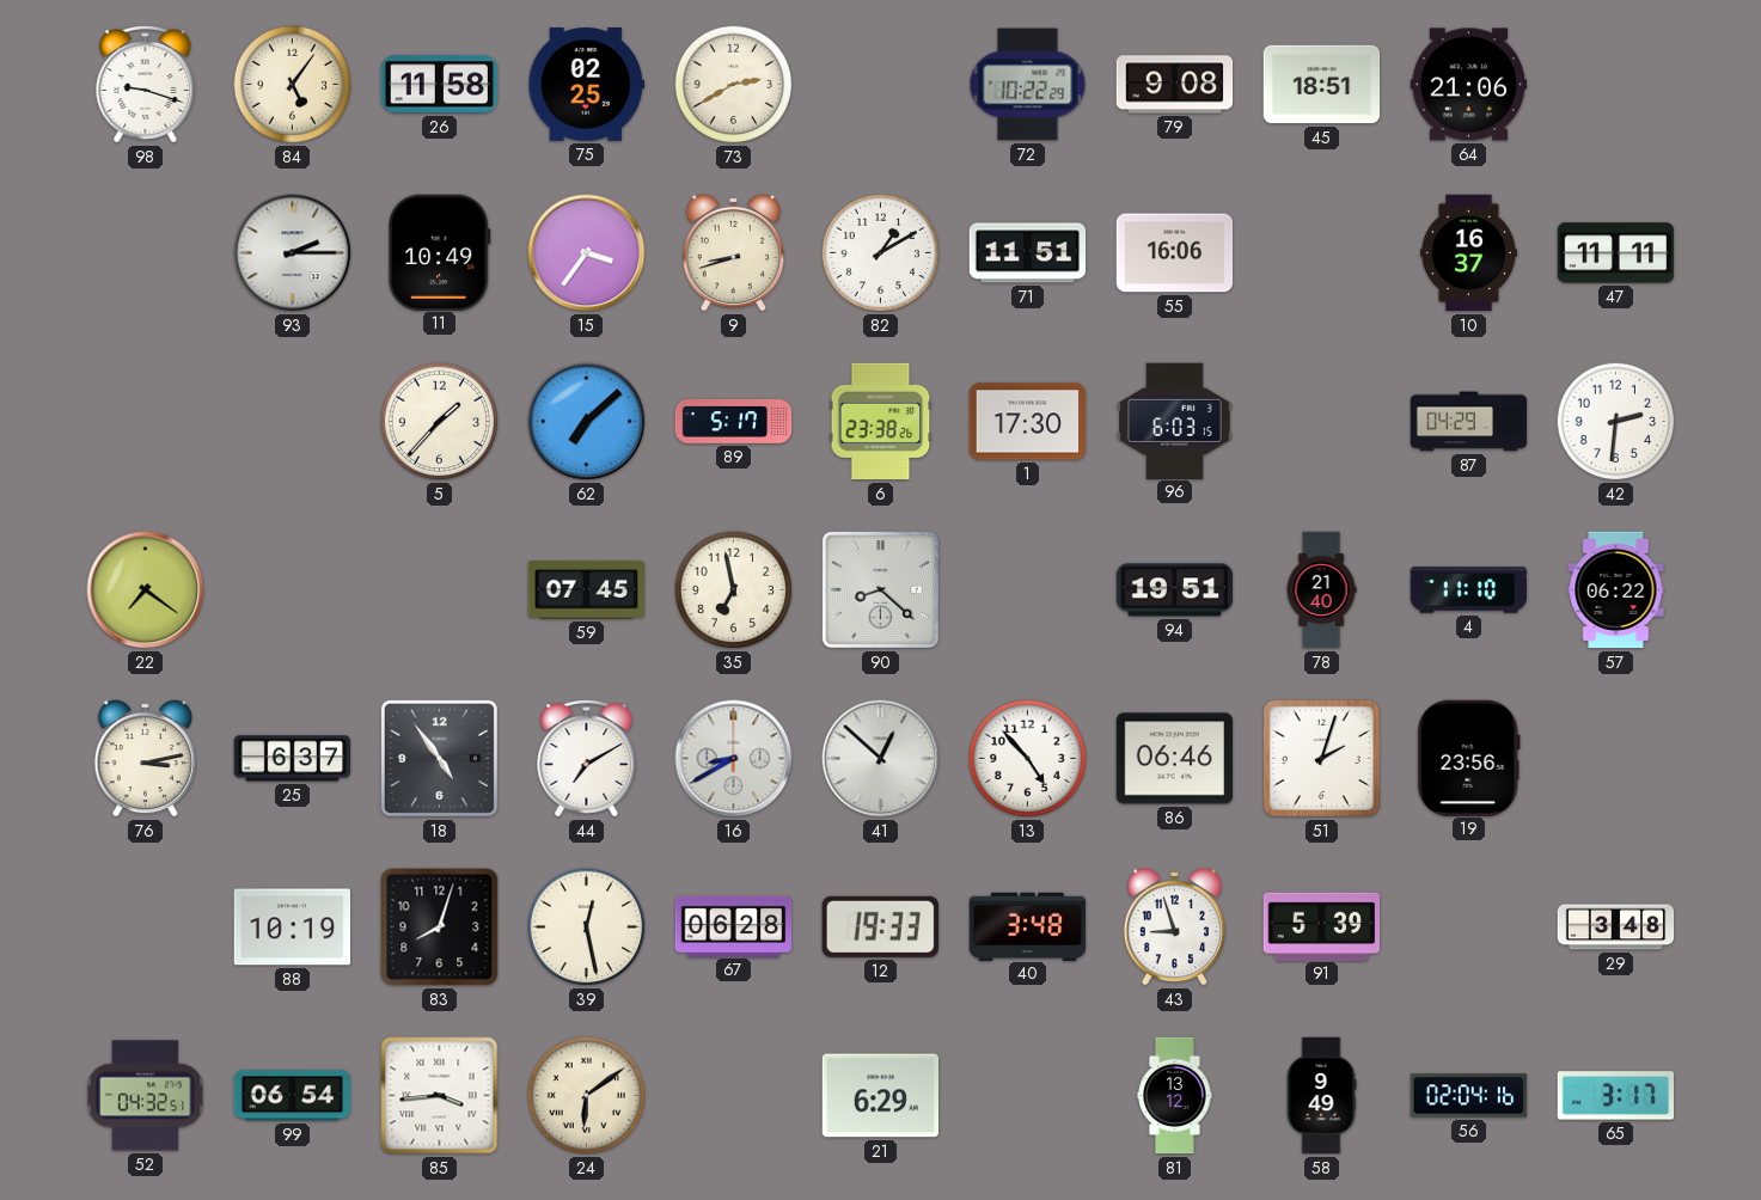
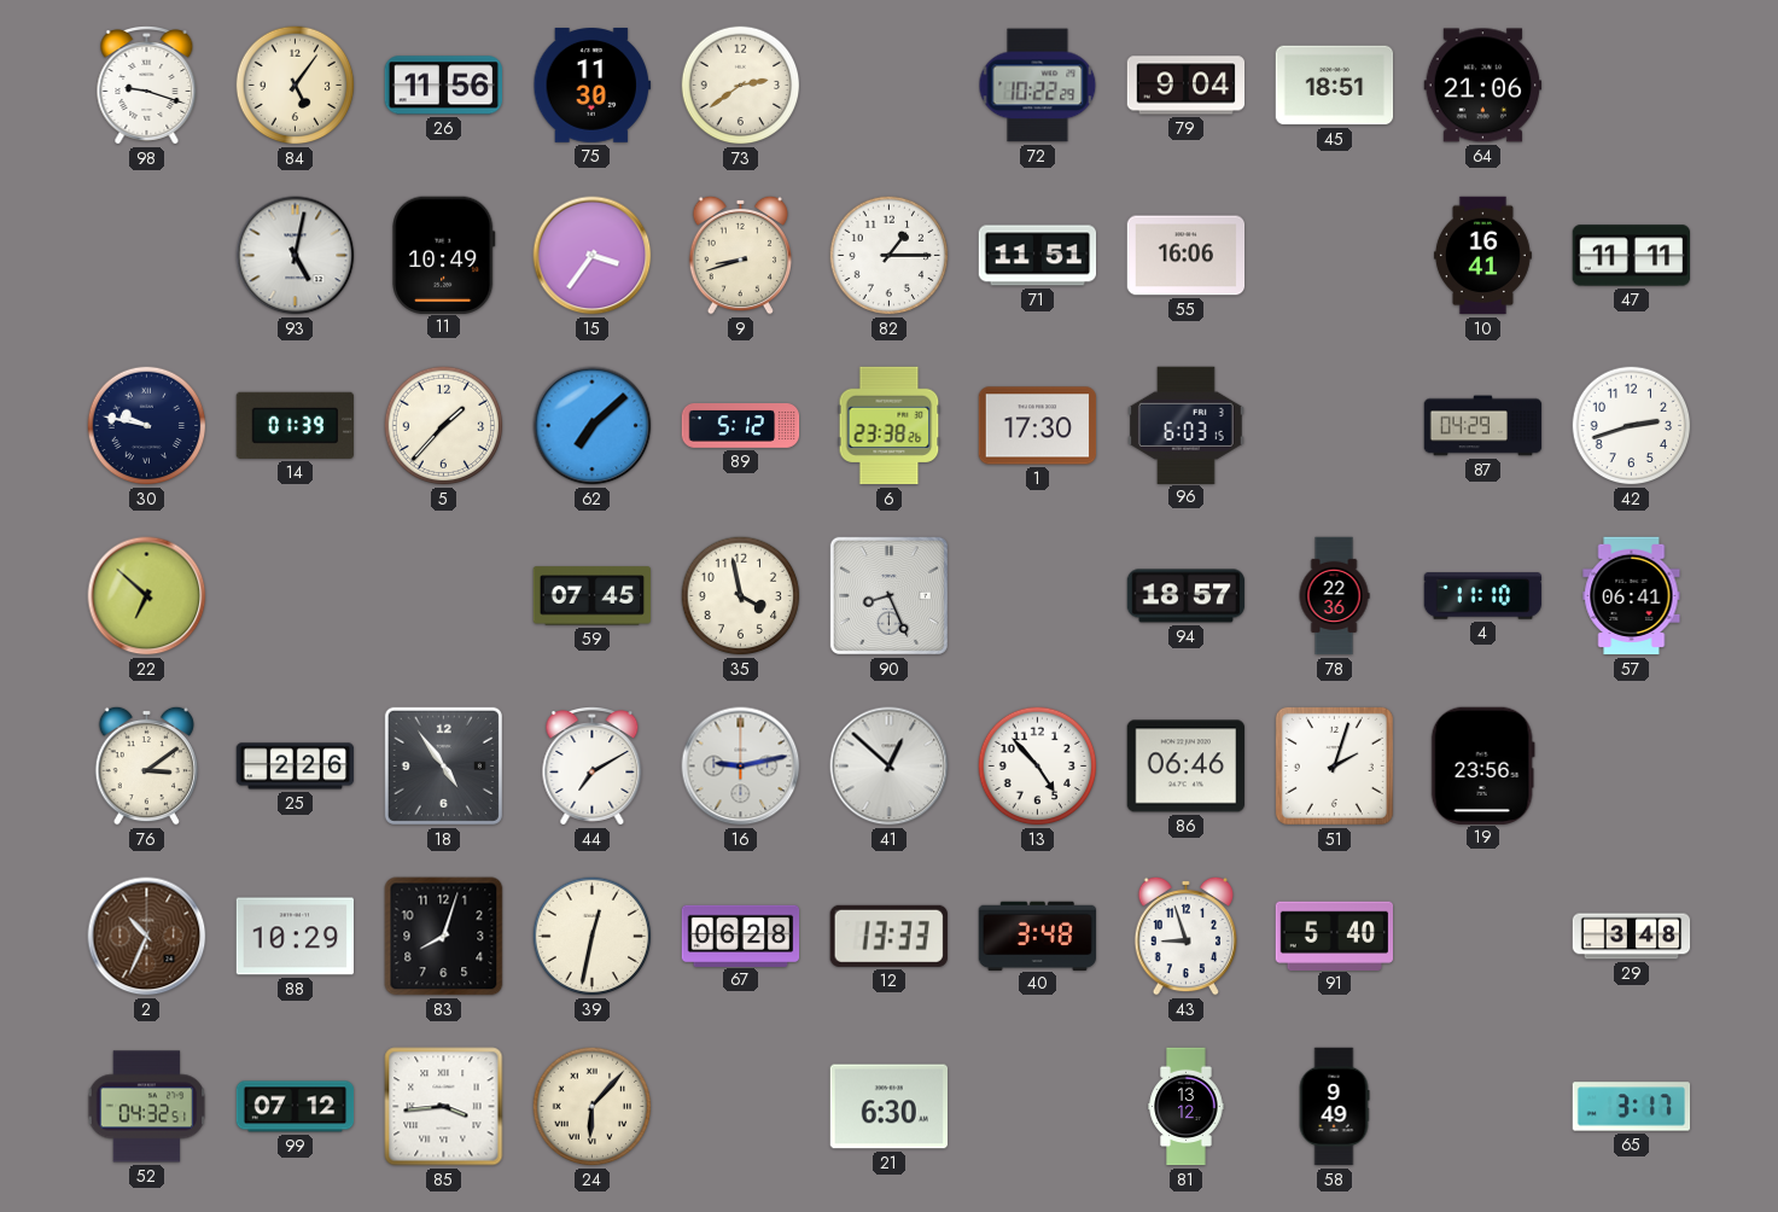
26: 11:58 -> 11:56
75: 02:25 -> 11:30
73: 2:40 -> 2:39
79: 9:08 -> 9:04
93: 2:15 -> 5:02
82: 1:10 -> 1:15
10: 16:37 -> 16:41
30: none -> 9:47
14: none -> 01:39
89: 5:17 -> 5:12
42: 2:31 -> 2:42
22: 7:21 -> 6:52
35: 6:58 -> 3:58
90: 8:22 -> 8:26
94: 19:51 -> 18:57
78: 21:40 -> 22:36
57: 06:22 -> 06:41
76: 3:13 -> 3:09
25: 6:37 -> 2:26
16: 8:40 -> 9:13
2: none -> 10:34
88: 10:19 -> 10:29
39: 12:28 -> 12:32
12: 19:33 -> 13:33
91: 5:39 -> 5:40
99: 06:54 -> 07:12
24: 6:09 -> 6:07
21: 6:29 -> 6:30
56: 02:04 -> none
